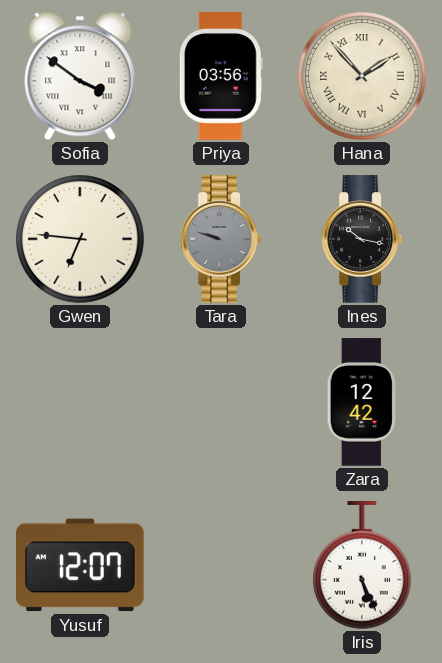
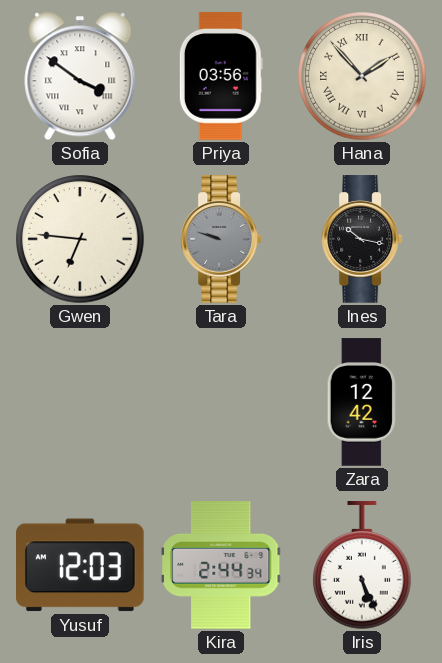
Yusuf: 12:07 -> 12:03
Kira: none -> 2:44
